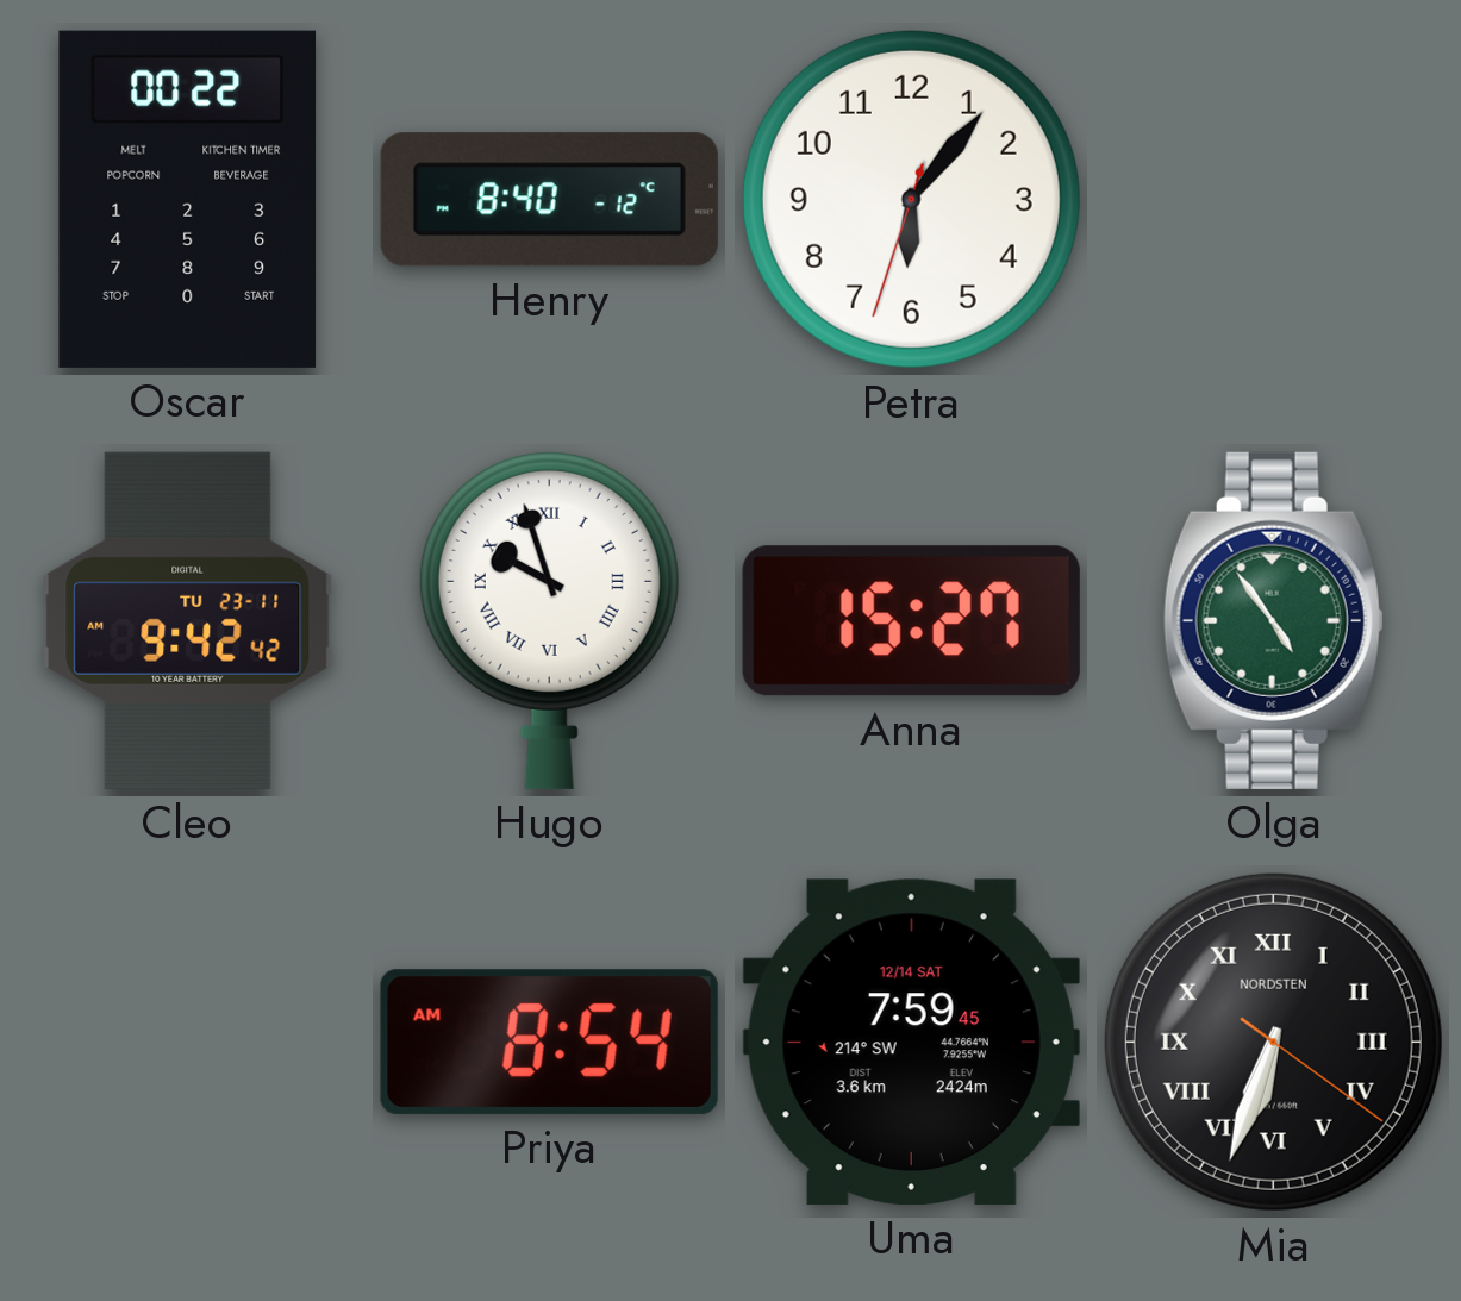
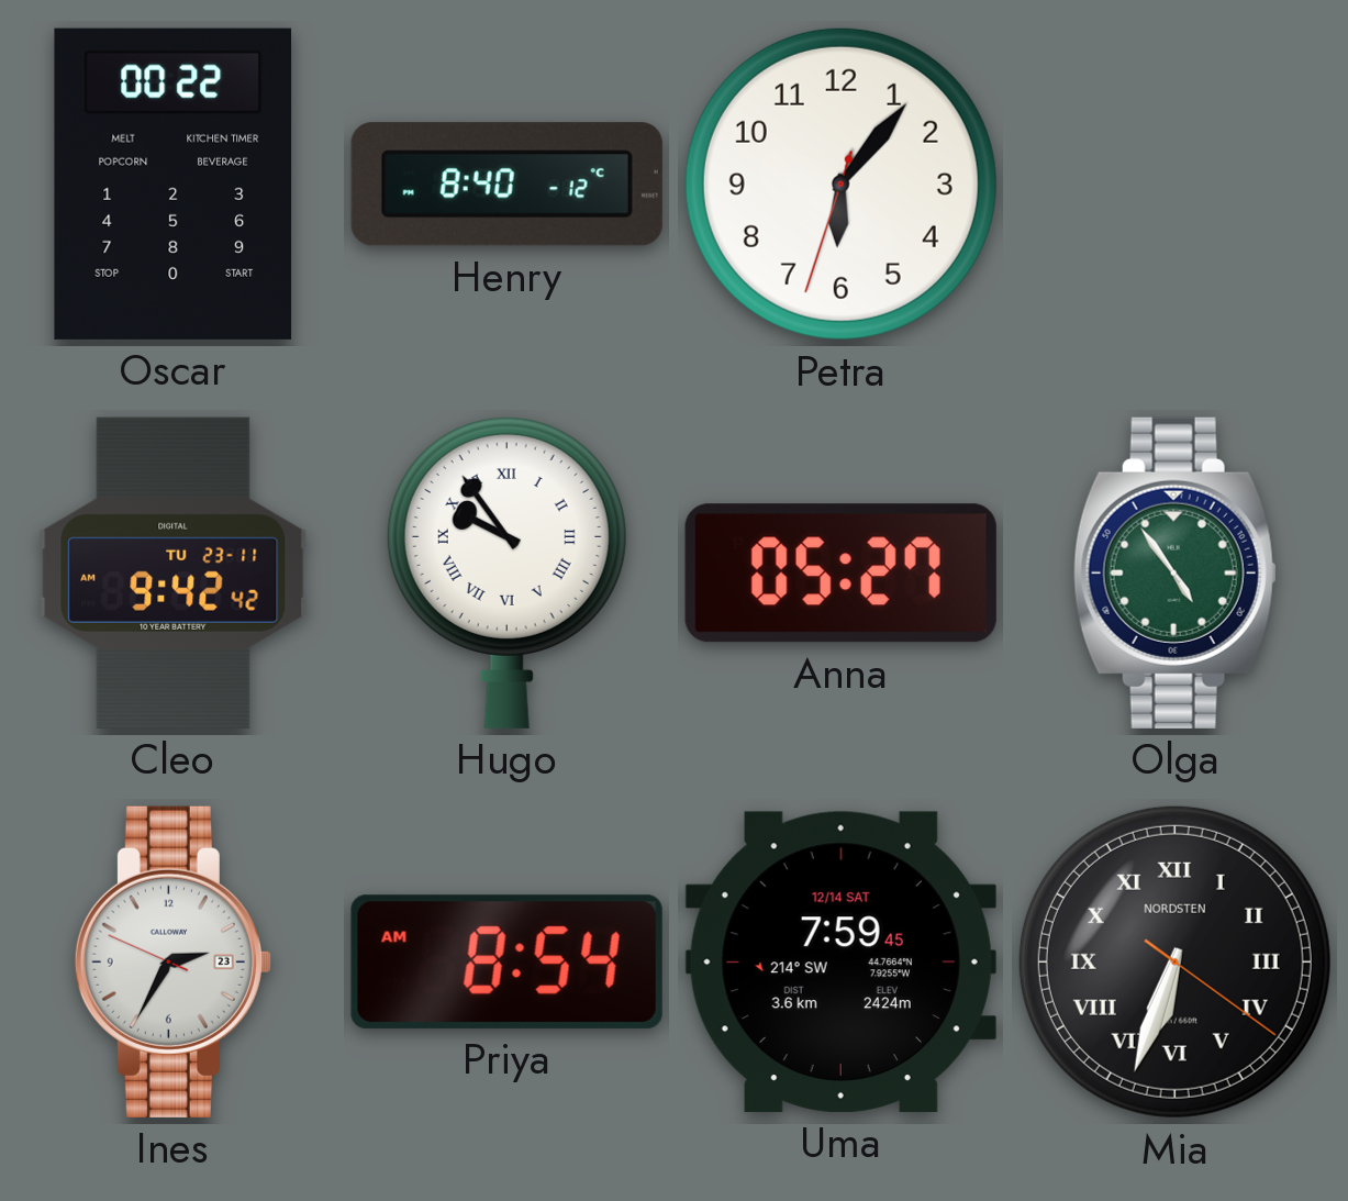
Hugo: 9:57 -> 9:54
Anna: 15:27 -> 05:27
Ines: none -> 2:34
